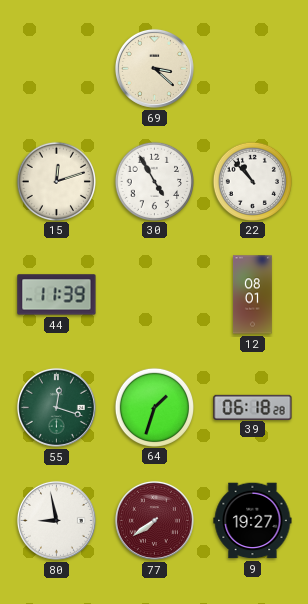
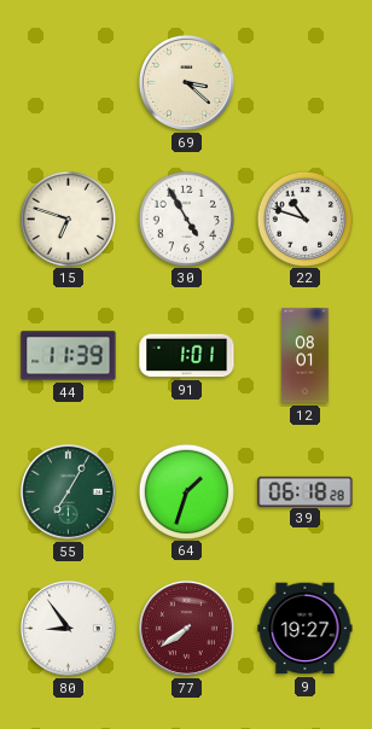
15: 12:12 -> 6:48
22: 10:53 -> 10:48
91: none -> 1:01
55: 12:18 -> 7:05
80: 8:58 -> 8:54
